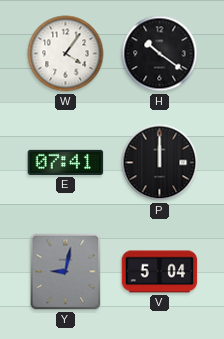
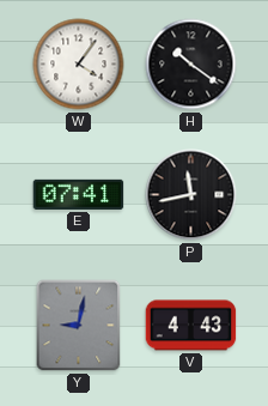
P: 12:00 -> 11:43
V: 5:04 -> 4:43
